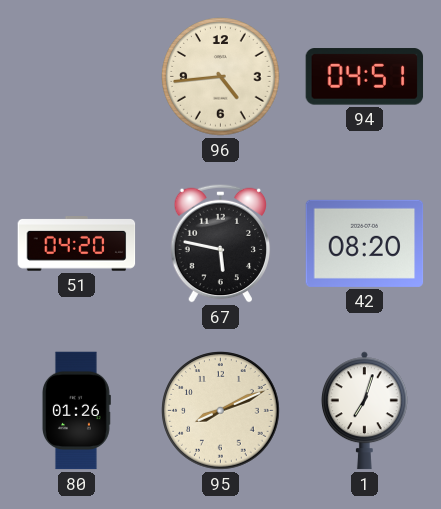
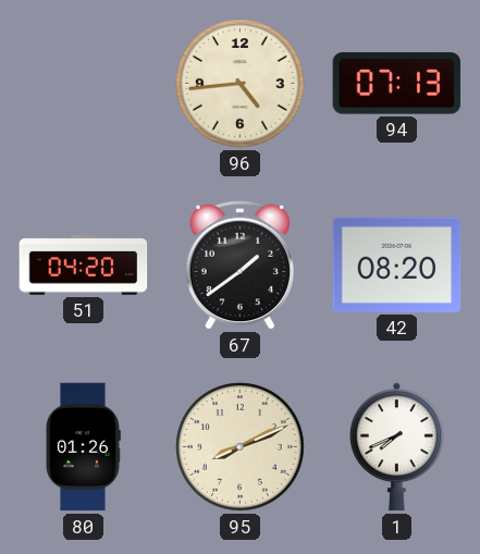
94: 04:51 -> 07:13
67: 5:47 -> 1:39
1: 7:03 -> 7:41
